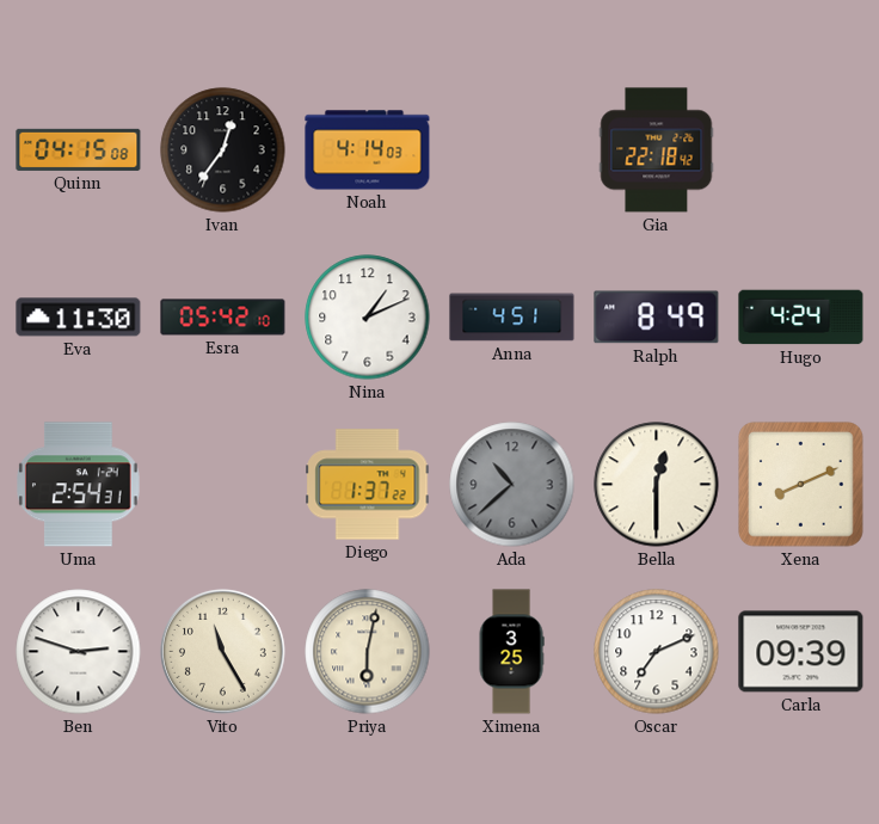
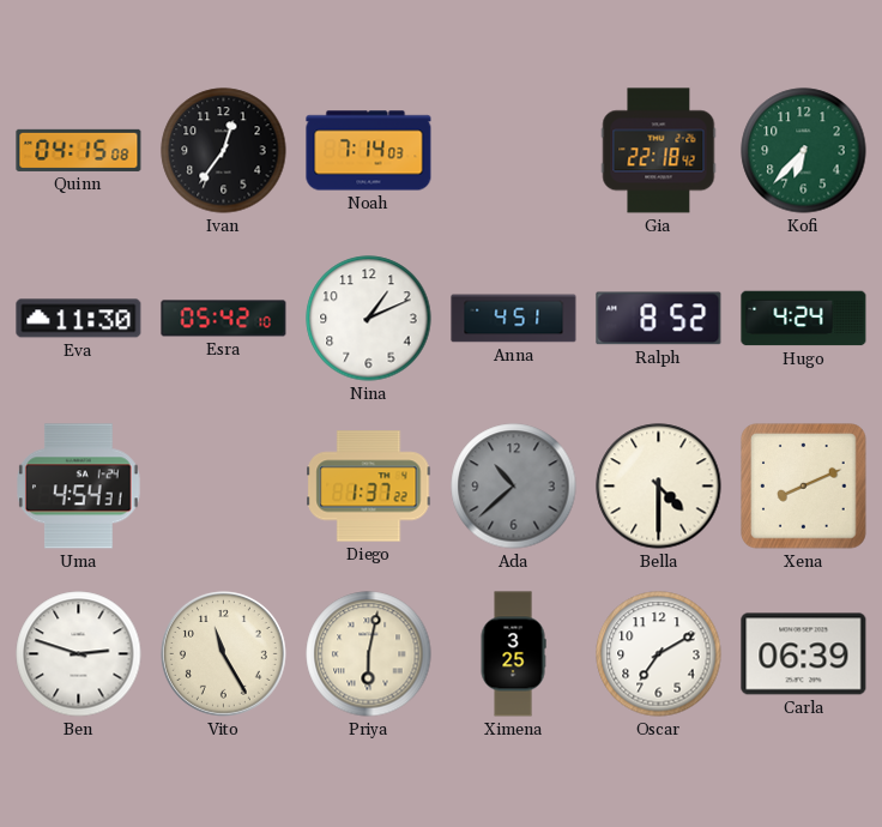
Noah: 4:14 -> 7:14
Kofi: none -> 6:37
Ralph: 8:49 -> 8:52
Uma: 2:54 -> 4:54
Bella: 12:30 -> 4:30
Oscar: 7:11 -> 7:10
Carla: 09:39 -> 06:39
